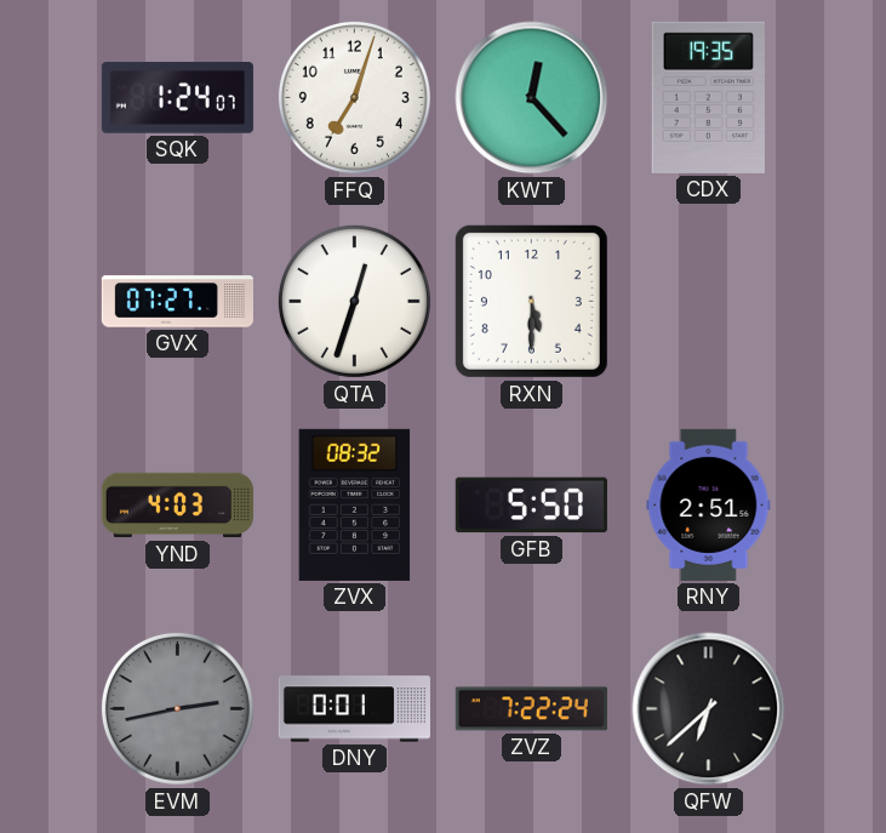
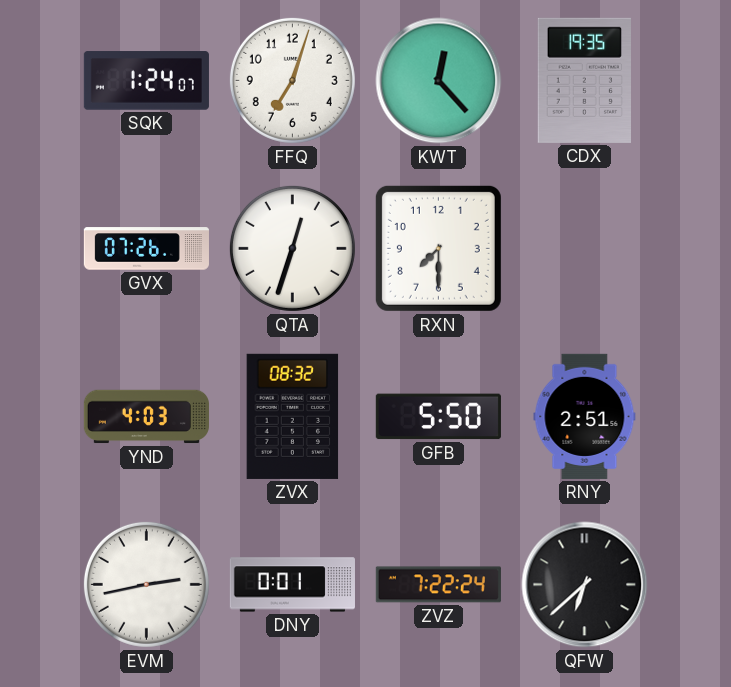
GVX: 07:27 -> 07:26
RXN: 5:30 -> 7:30
EVM dial: grey -> white
